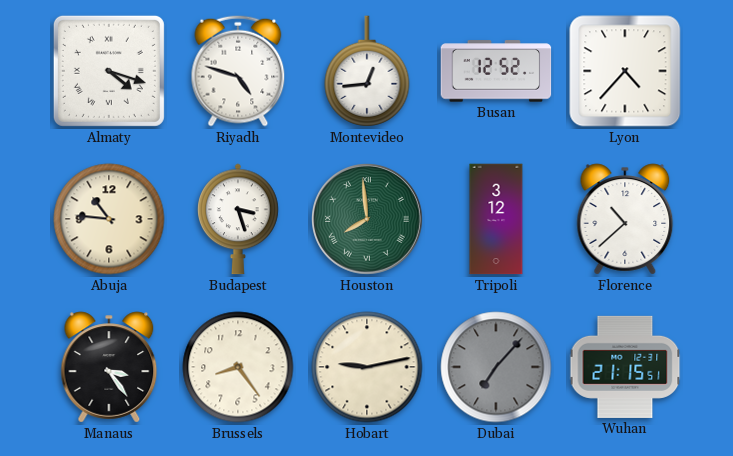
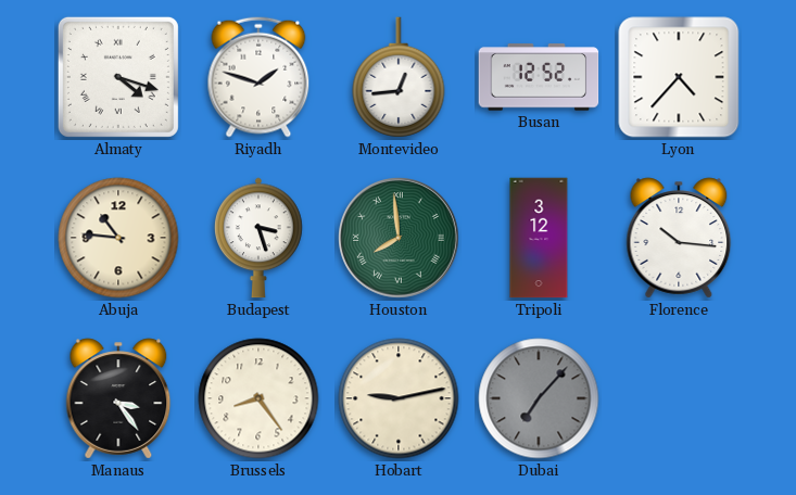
Riyadh: 4:48 -> 1:48
Florence: 10:38 -> 10:16
Wuhan: 21:15 -> none
